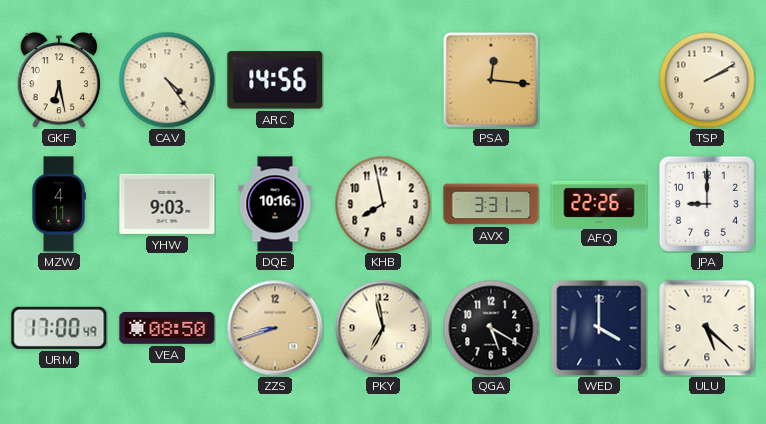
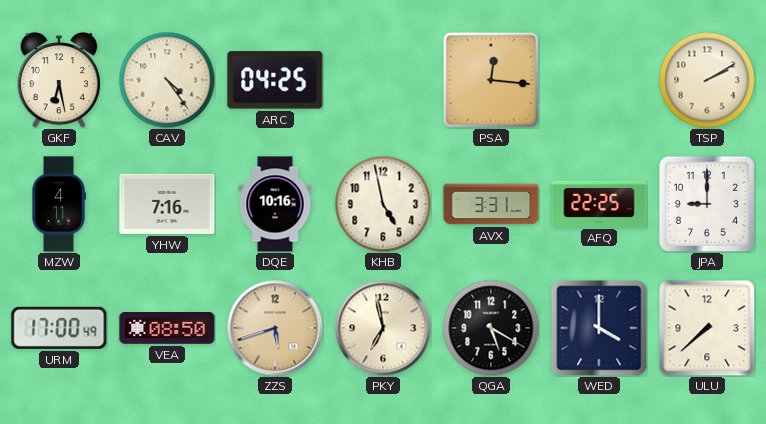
ARC: 14:56 -> 04:25
YHW: 9:03 -> 7:16
KHB: 7:58 -> 4:58
AFQ: 22:26 -> 22:25
ZZS: 8:42 -> 5:42
ULU: 5:22 -> 7:38
